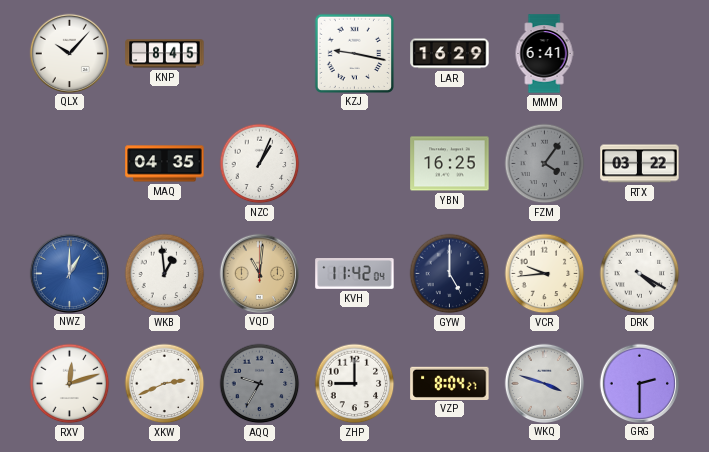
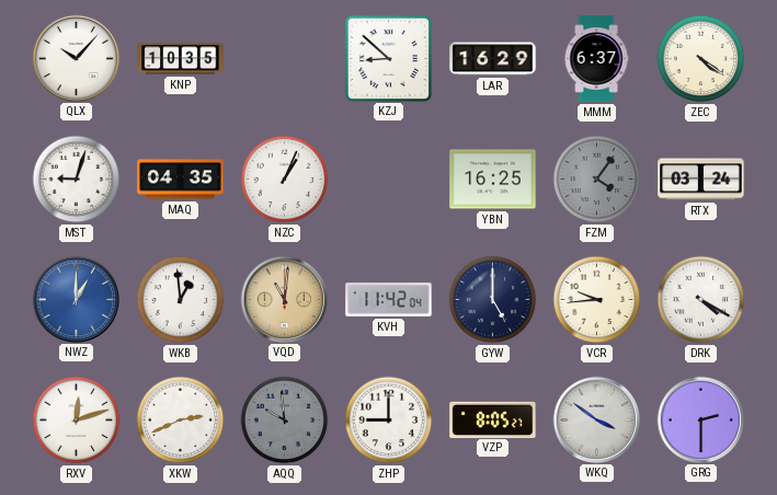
KNP: 8:45 -> 10:35
KZJ: 9:17 -> 8:52
MMM: 6:41 -> 6:37
ZEC: none -> 4:21
MST: none -> 9:03
RTX: 03:22 -> 03:24
AQQ: 9:35 -> 9:59
VZP: 8:04 -> 8:05
WKQ: 3:48 -> 3:51
